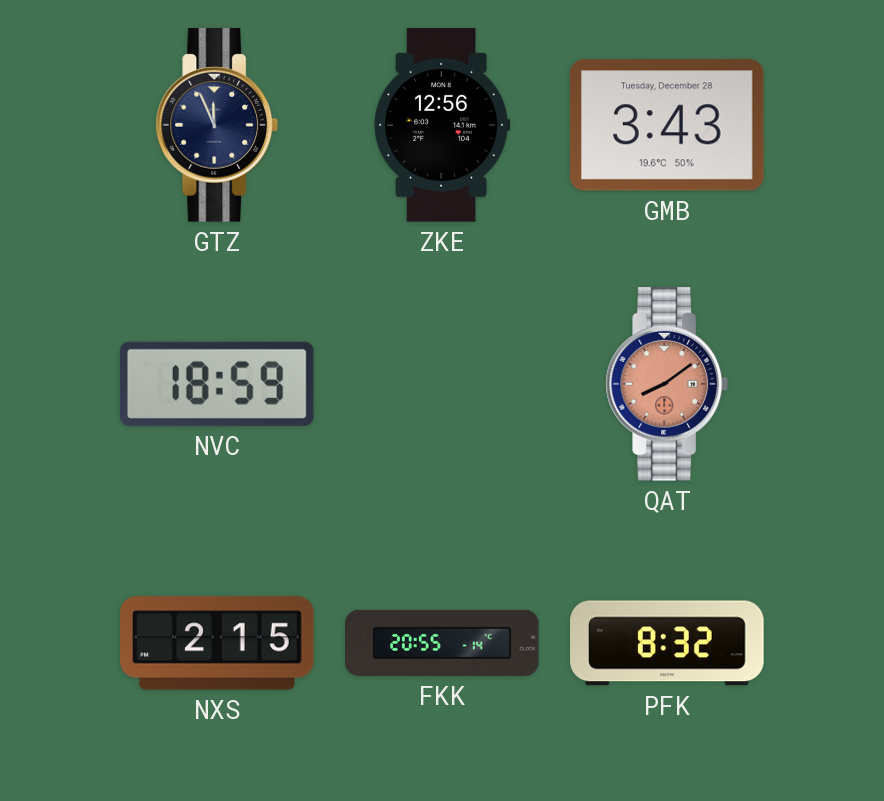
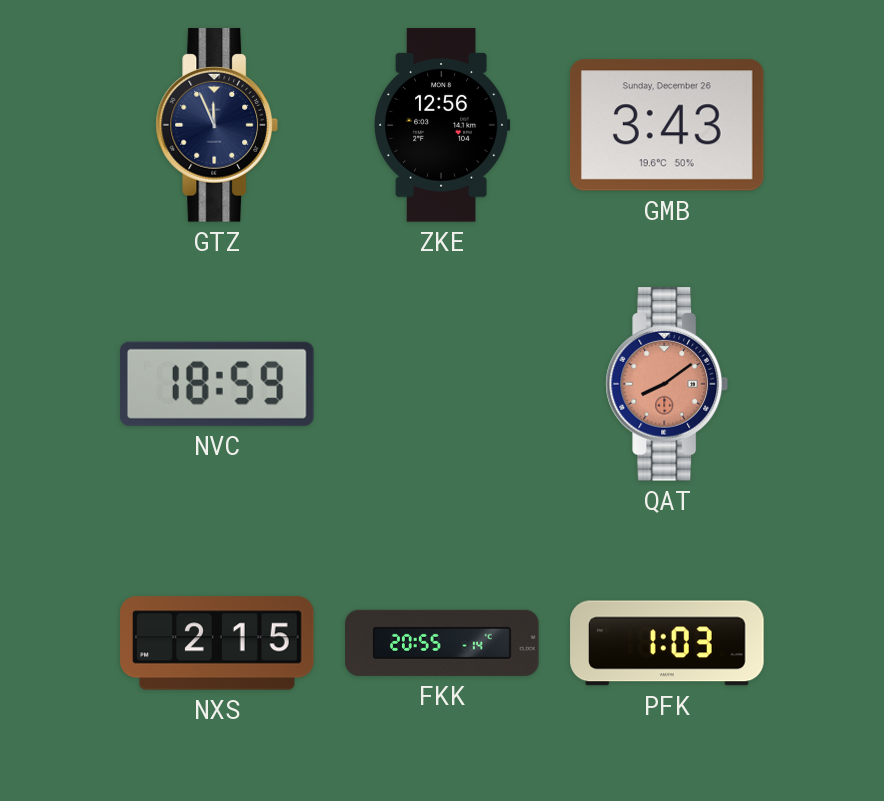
GMB date: Tuesday, December 28 -> Sunday, December 26
PFK: 8:32 -> 1:03
